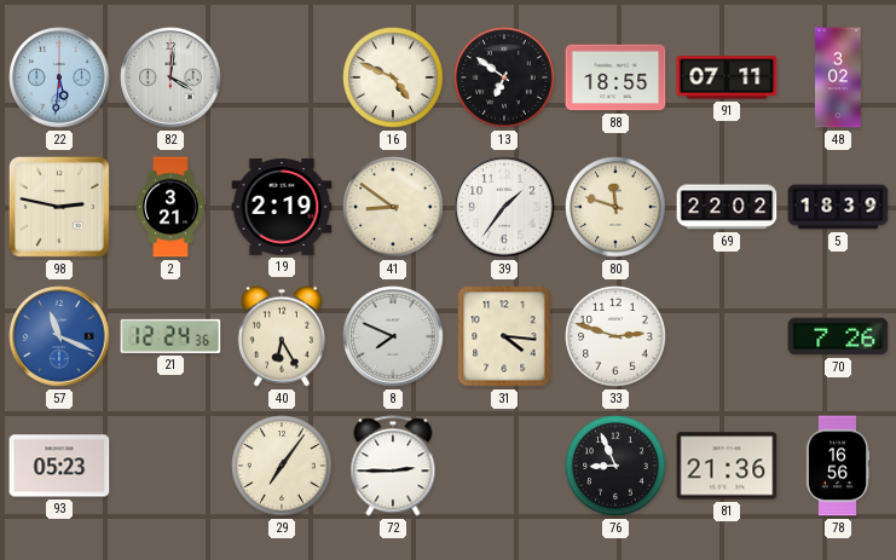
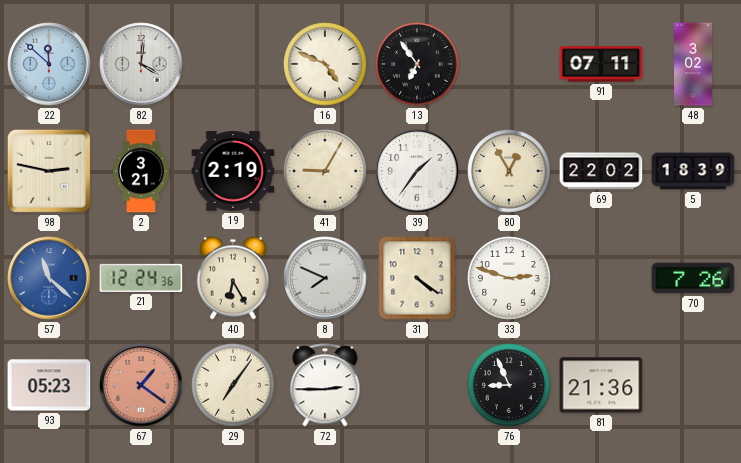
22: 5:31 -> 11:52
13: 6:51 -> 6:54
88: 18:55 -> none
41: 8:51 -> 9:05
80: 11:48 -> 12:55
57: 11:19 -> 11:22
31: 4:16 -> 4:21
67: none -> 1:21
78: 16:56 -> none
